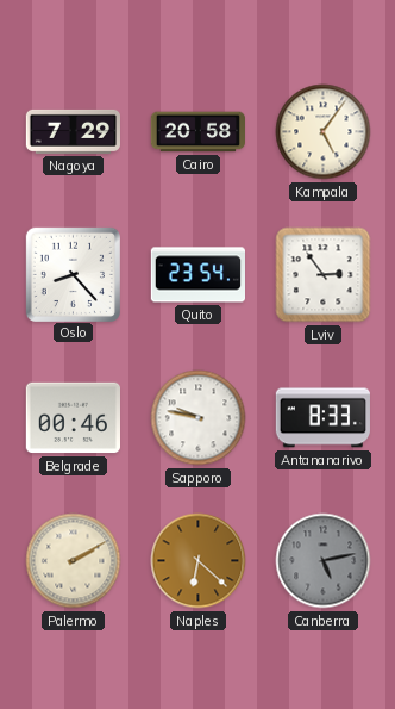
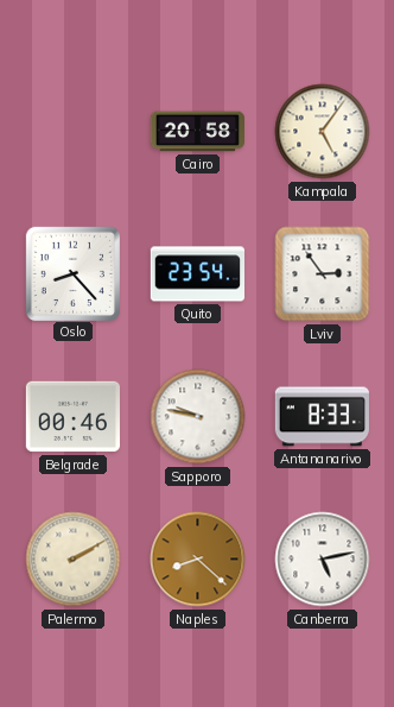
Nagoya: 7:29 -> none
Naples: 6:22 -> 8:22
Canberra dial: grey -> white
